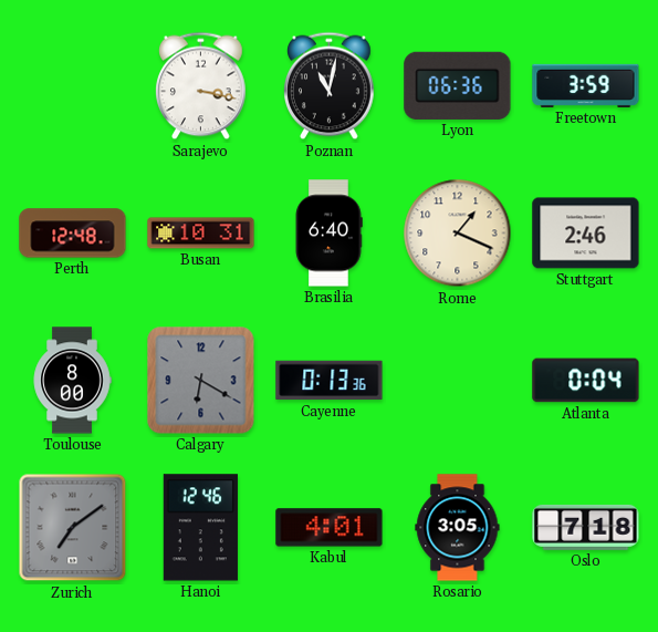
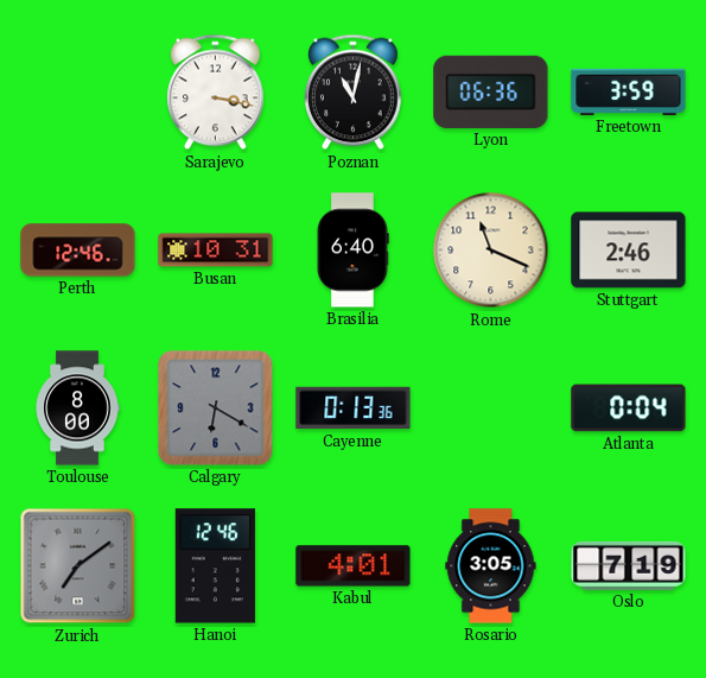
Perth: 12:48 -> 12:46
Rome: 1:19 -> 11:19
Oslo: 7:18 -> 7:19
